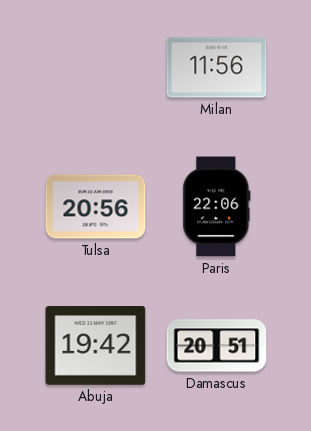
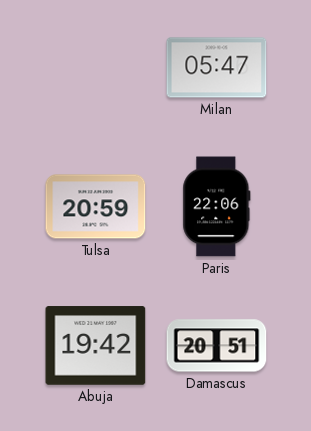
Milan: 11:56 -> 05:47
Tulsa: 20:56 -> 20:59
